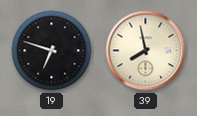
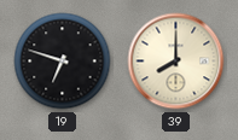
39: 7:58 -> 8:00
